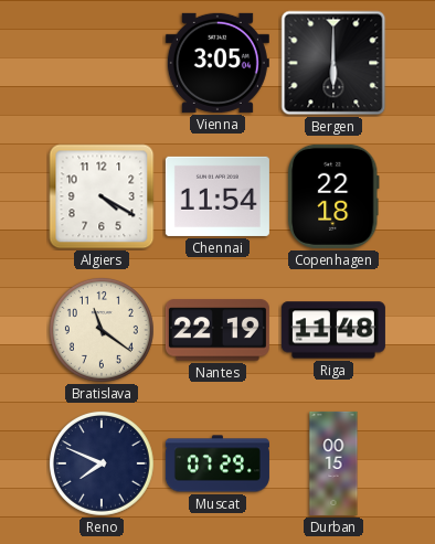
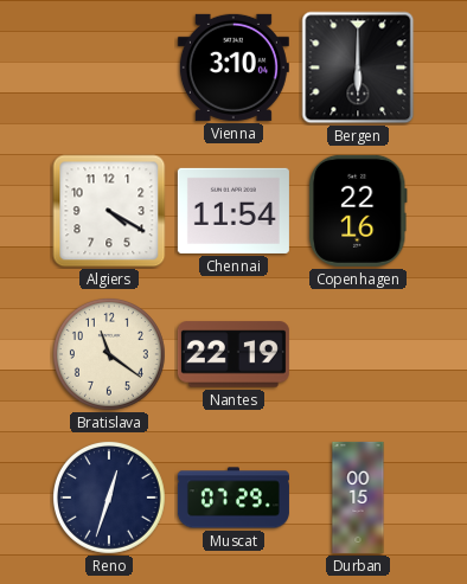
Vienna: 3:05 -> 3:10
Copenhagen: 22:18 -> 22:16
Riga: 11:48 -> none
Reno: 7:49 -> 12:33
